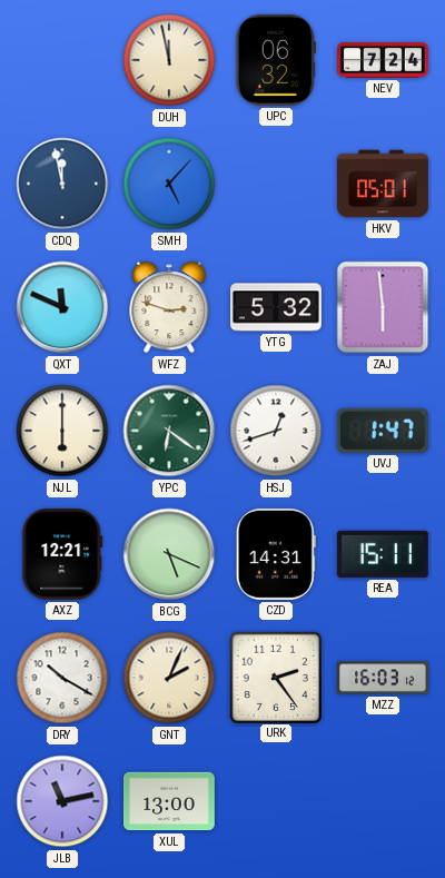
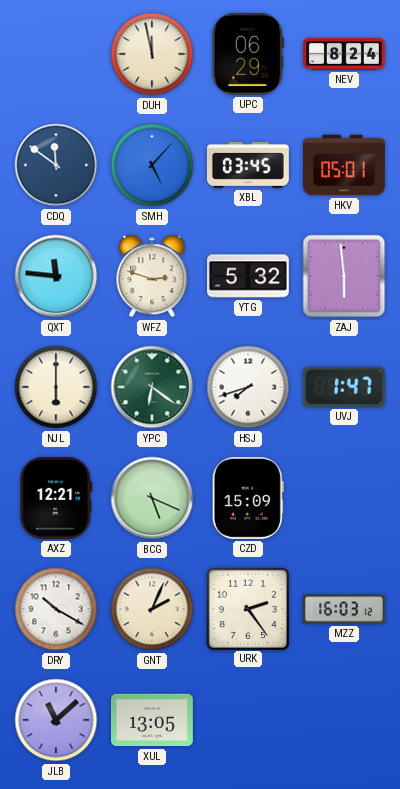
UPC: 06:32 -> 06:29
NEV: 7:24 -> 8:24
CDQ: 11:58 -> 11:51
XBL: none -> 03:45
QXT: 11:49 -> 11:46
HSJ: 12:42 -> 7:42
CZD: 14:31 -> 15:09
REA: 15:11 -> none
JLB: 11:13 -> 11:08
XUL: 13:00 -> 13:05
